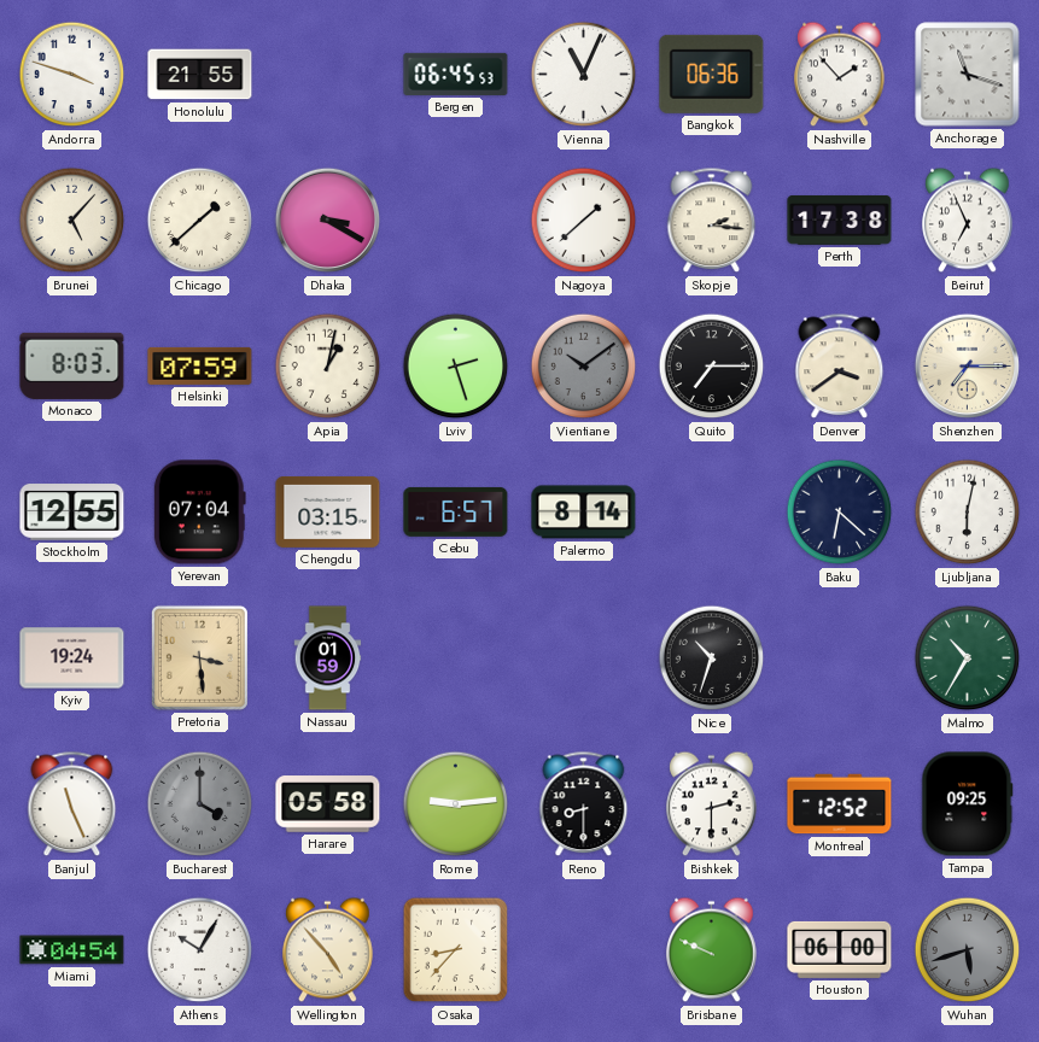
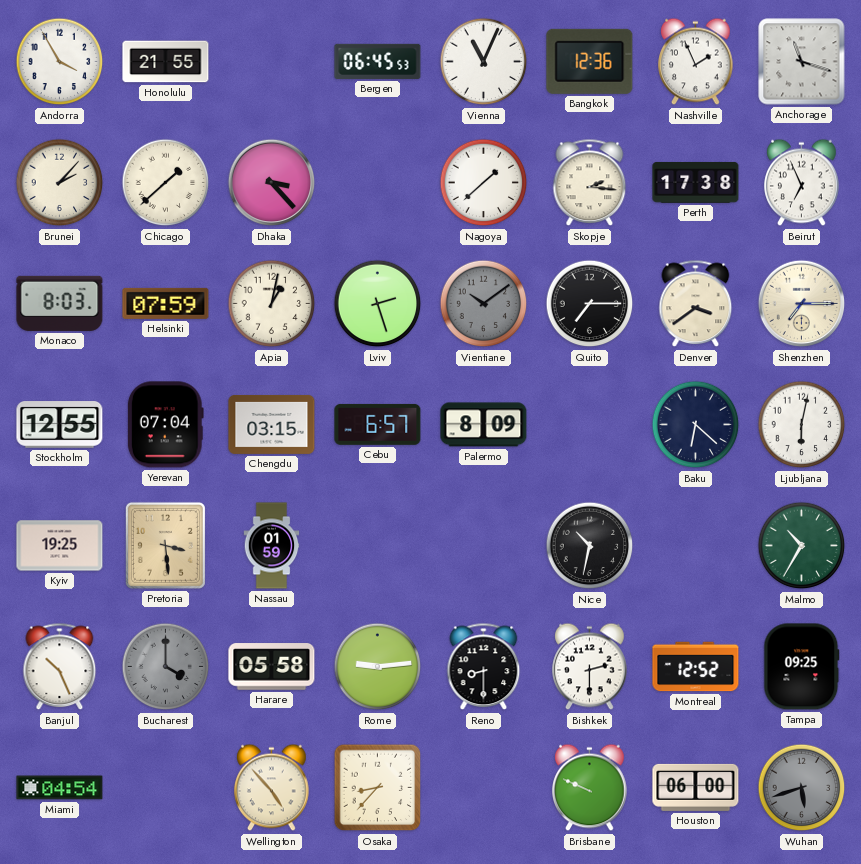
Andorra: 3:48 -> 3:55
Bangkok: 06:36 -> 12:36
Nashville: 1:53 -> 1:56
Brunei: 5:07 -> 2:07
Dhaka: 3:20 -> 3:23
Palermo: 8:14 -> 8:09
Kyiv: 19:24 -> 19:25
Nice: 10:33 -> 10:32
Banjul: 11:26 -> 10:26
Athens: 10:05 -> none
